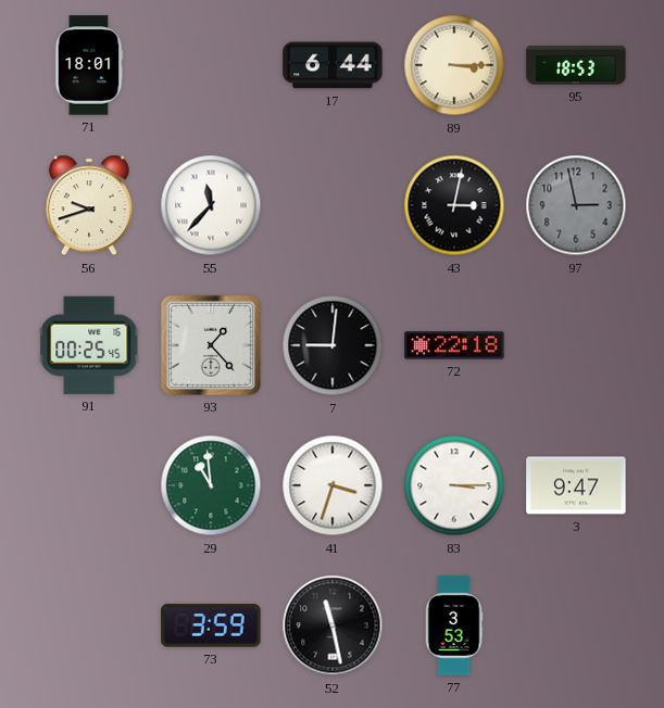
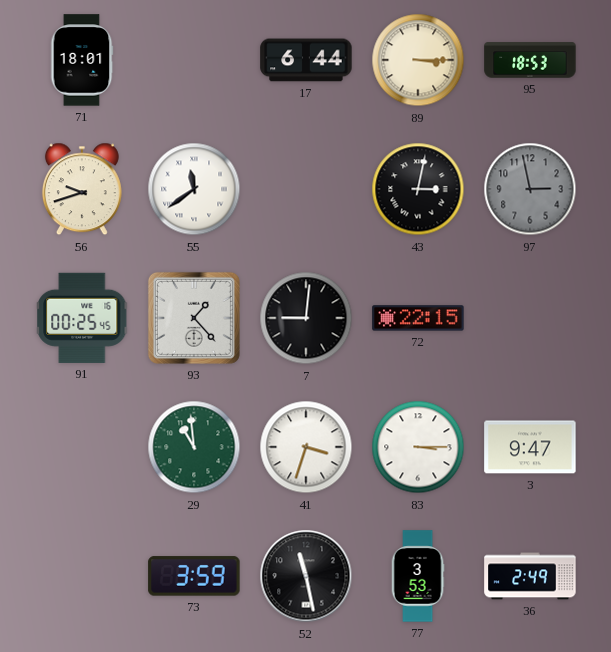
55: 11:37 -> 11:39
72: 22:18 -> 22:15
36: none -> 2:49
